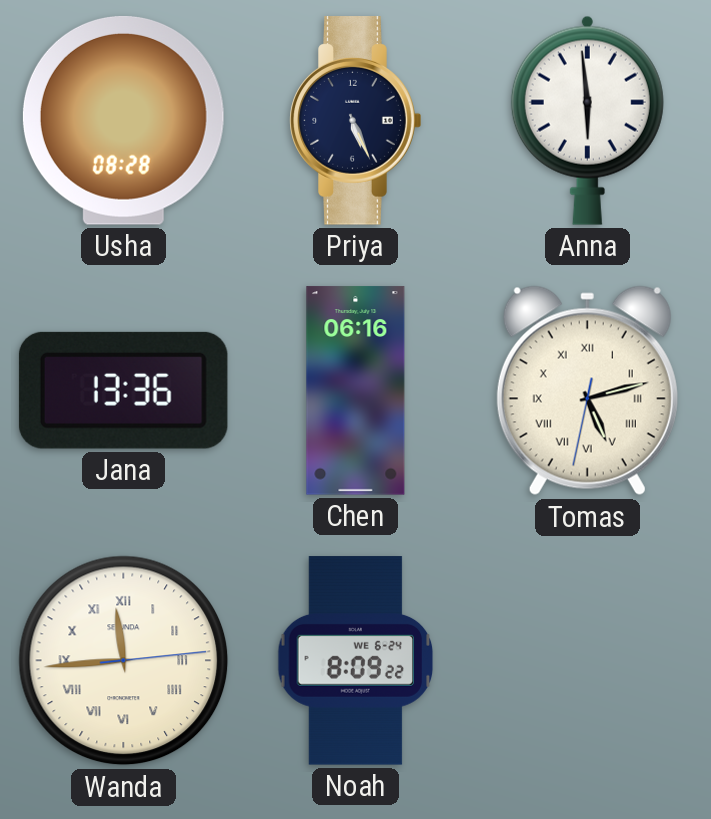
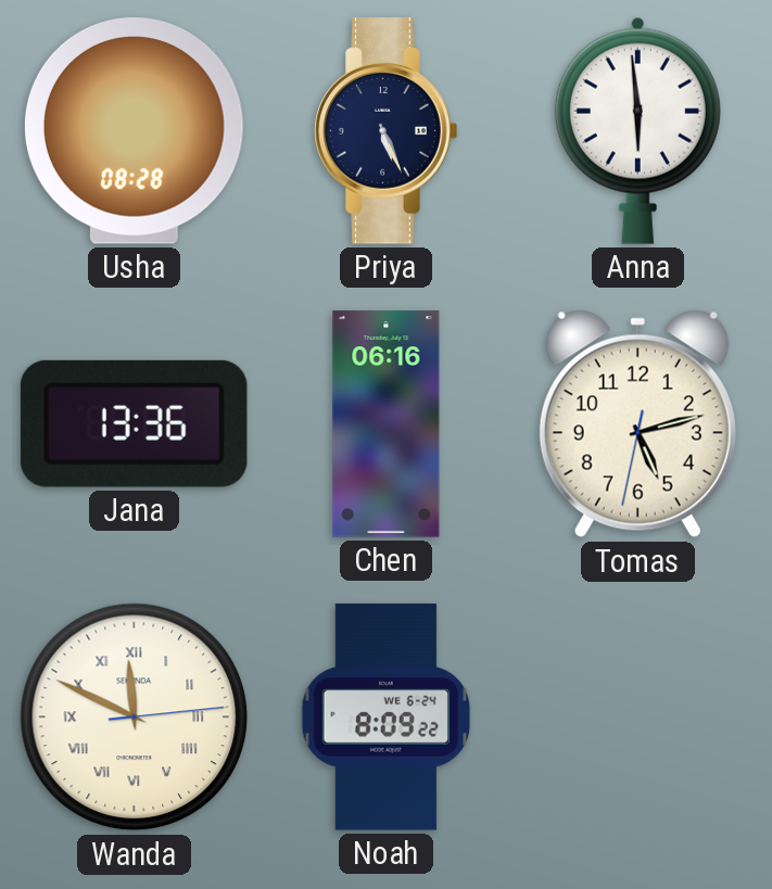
Tomas numerals: Roman -> Arabic
Wanda: 11:44 -> 11:49
